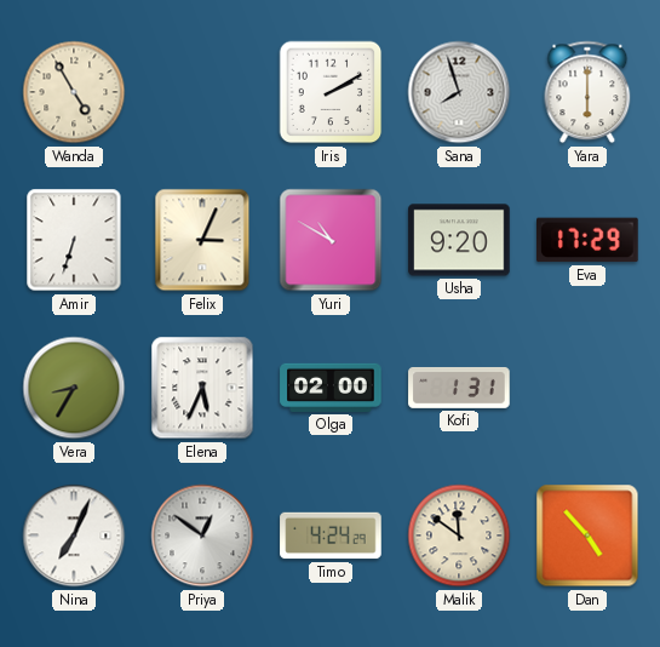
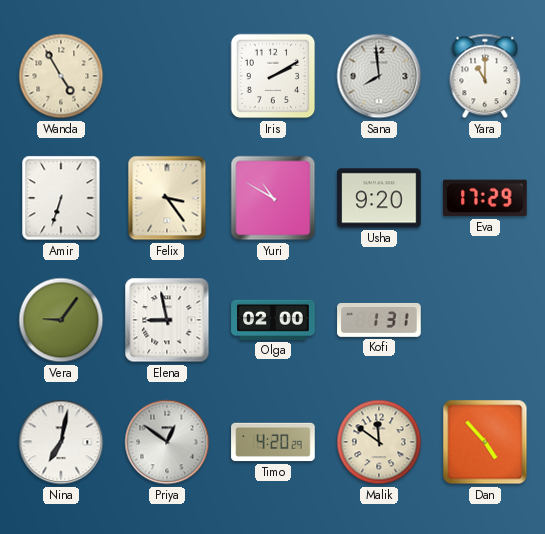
Sana: 7:57 -> 7:59
Yara: 6:00 -> 11:00
Felix: 3:04 -> 3:24
Vera: 8:35 -> 9:06
Elena: 5:34 -> 8:58
Nina: 7:04 -> 7:02
Timo: 4:24 -> 4:20
